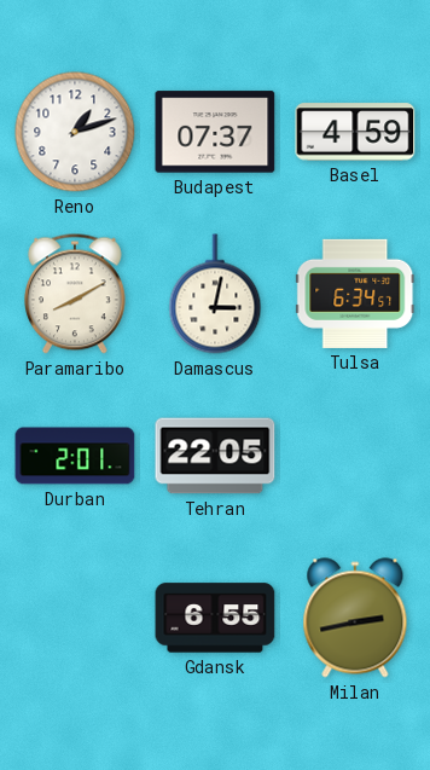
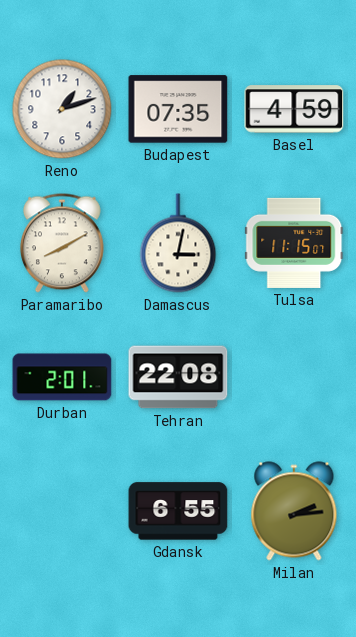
Budapest: 07:37 -> 07:35
Tulsa: 6:34 -> 11:15
Tehran: 22:05 -> 22:08
Milan: 2:43 -> 2:14
